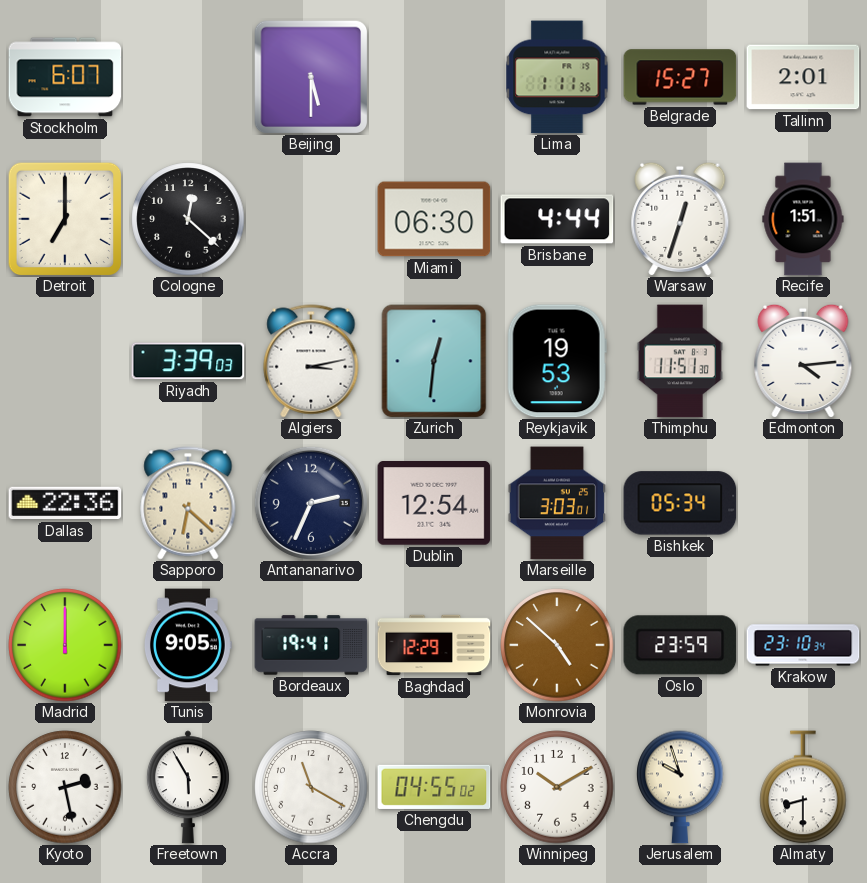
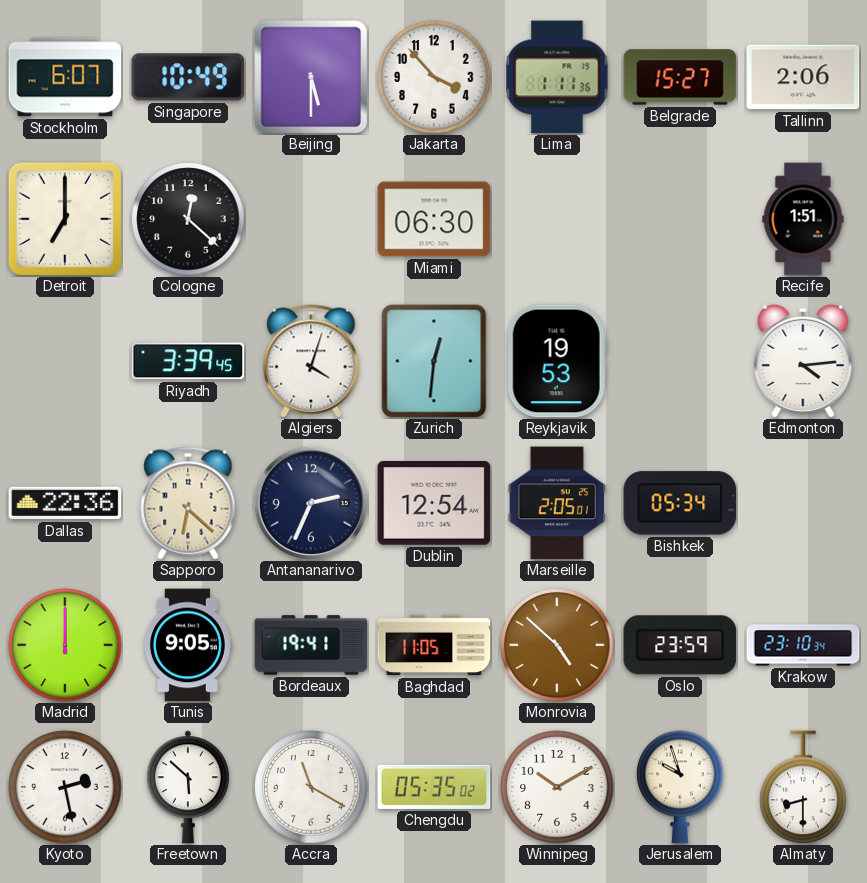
Singapore: none -> 10:49
Jakarta: none -> 3:53
Tallinn: 2:01 -> 2:06
Brisbane: 4:44 -> none
Warsaw: 12:33 -> none
Riyadh: 3:39:03 -> 3:39:45
Algiers: 3:13 -> 4:03
Thimphu: 11:51 -> none
Marseille: 3:03 -> 2:05
Baghdad: 12:29 -> 11:05
Freetown: 5:55 -> 5:52
Chengdu: 04:55 -> 05:35
